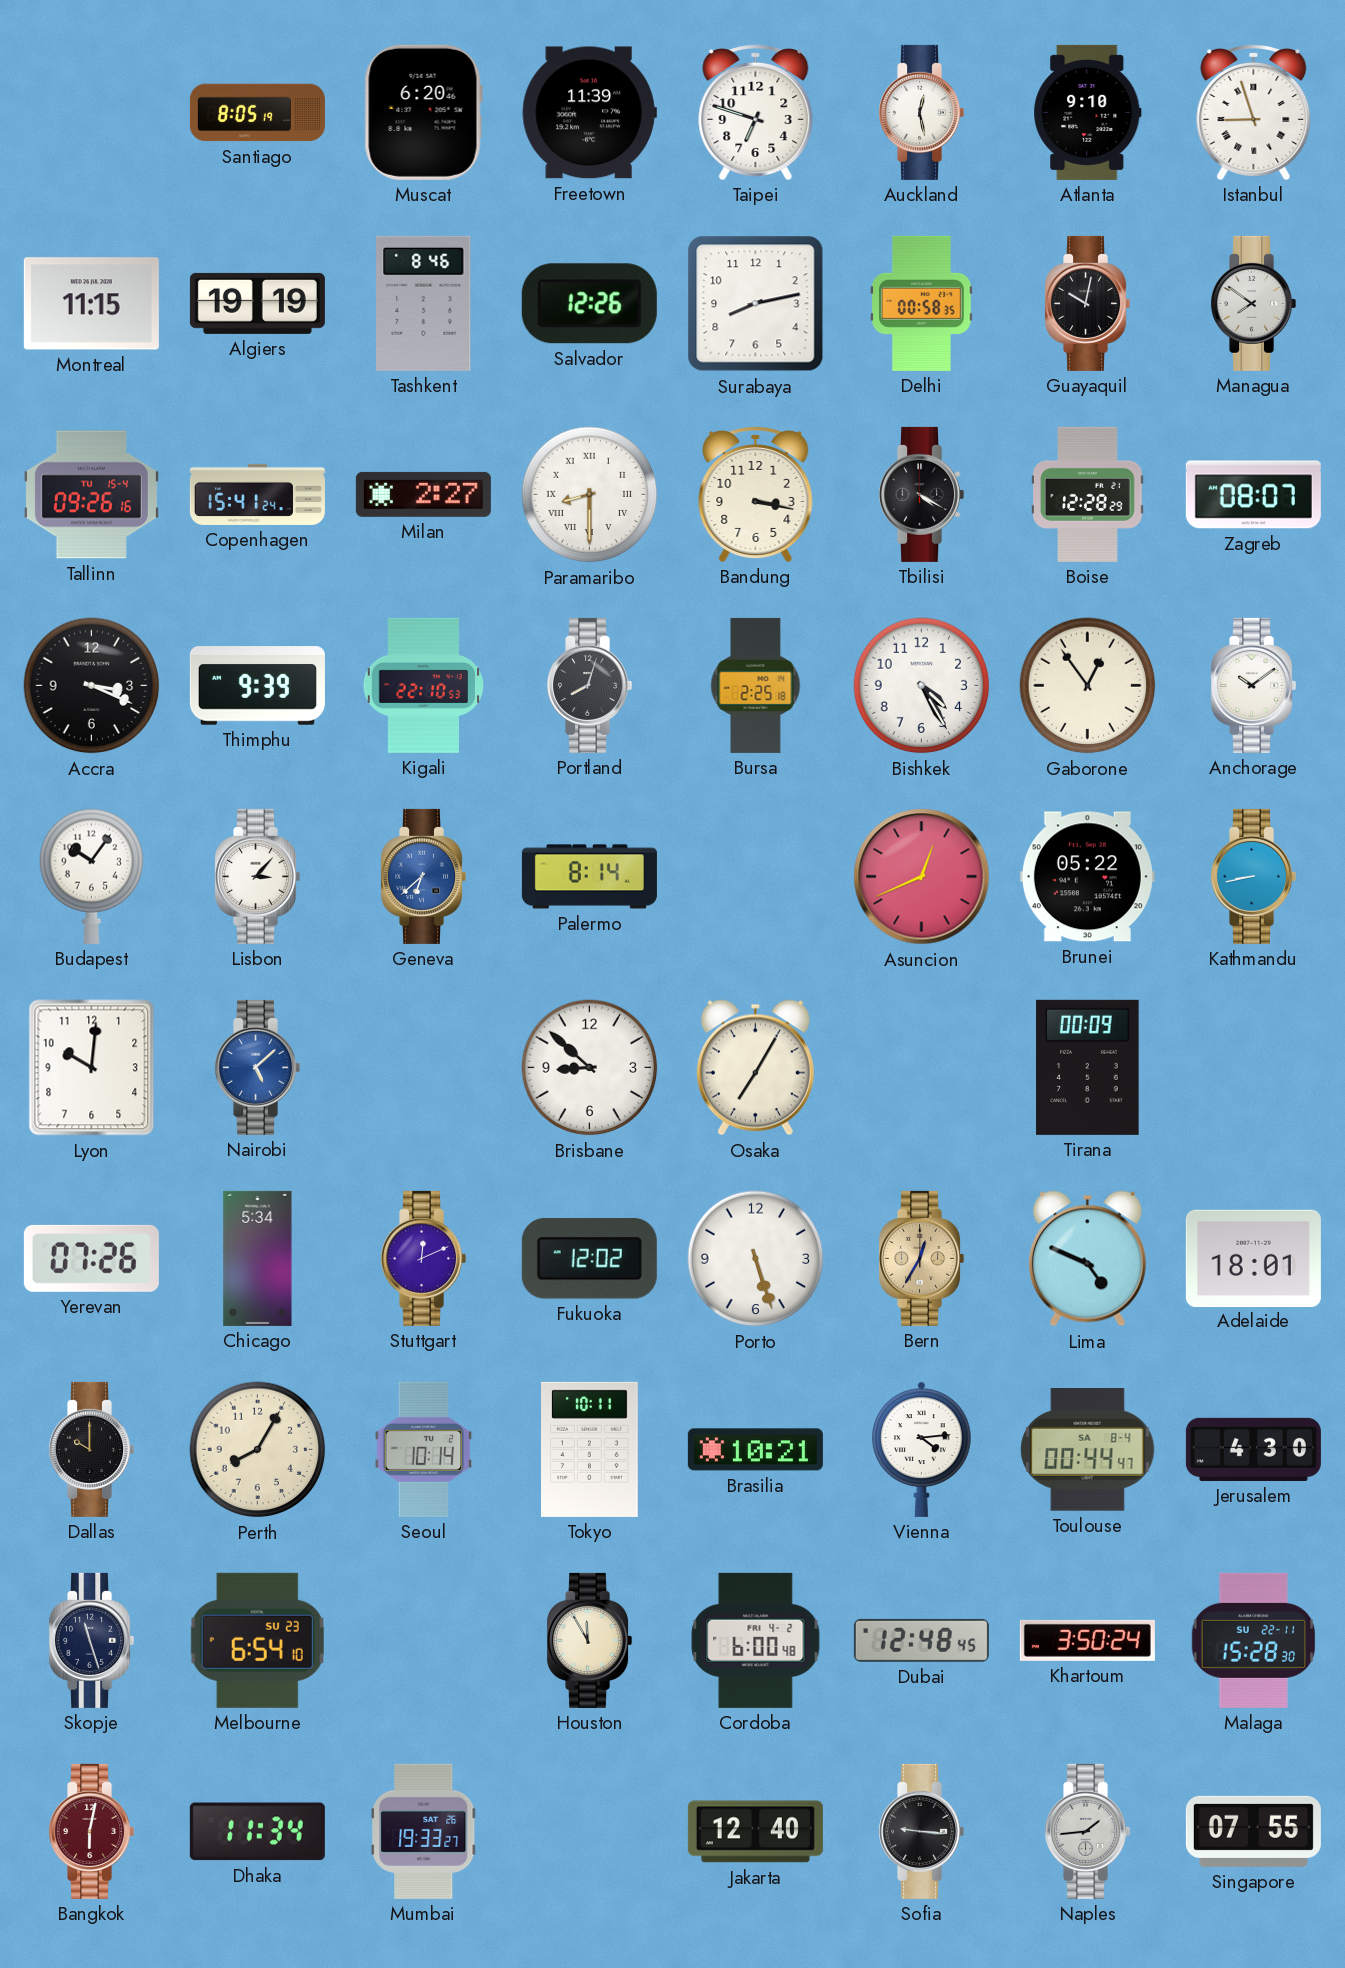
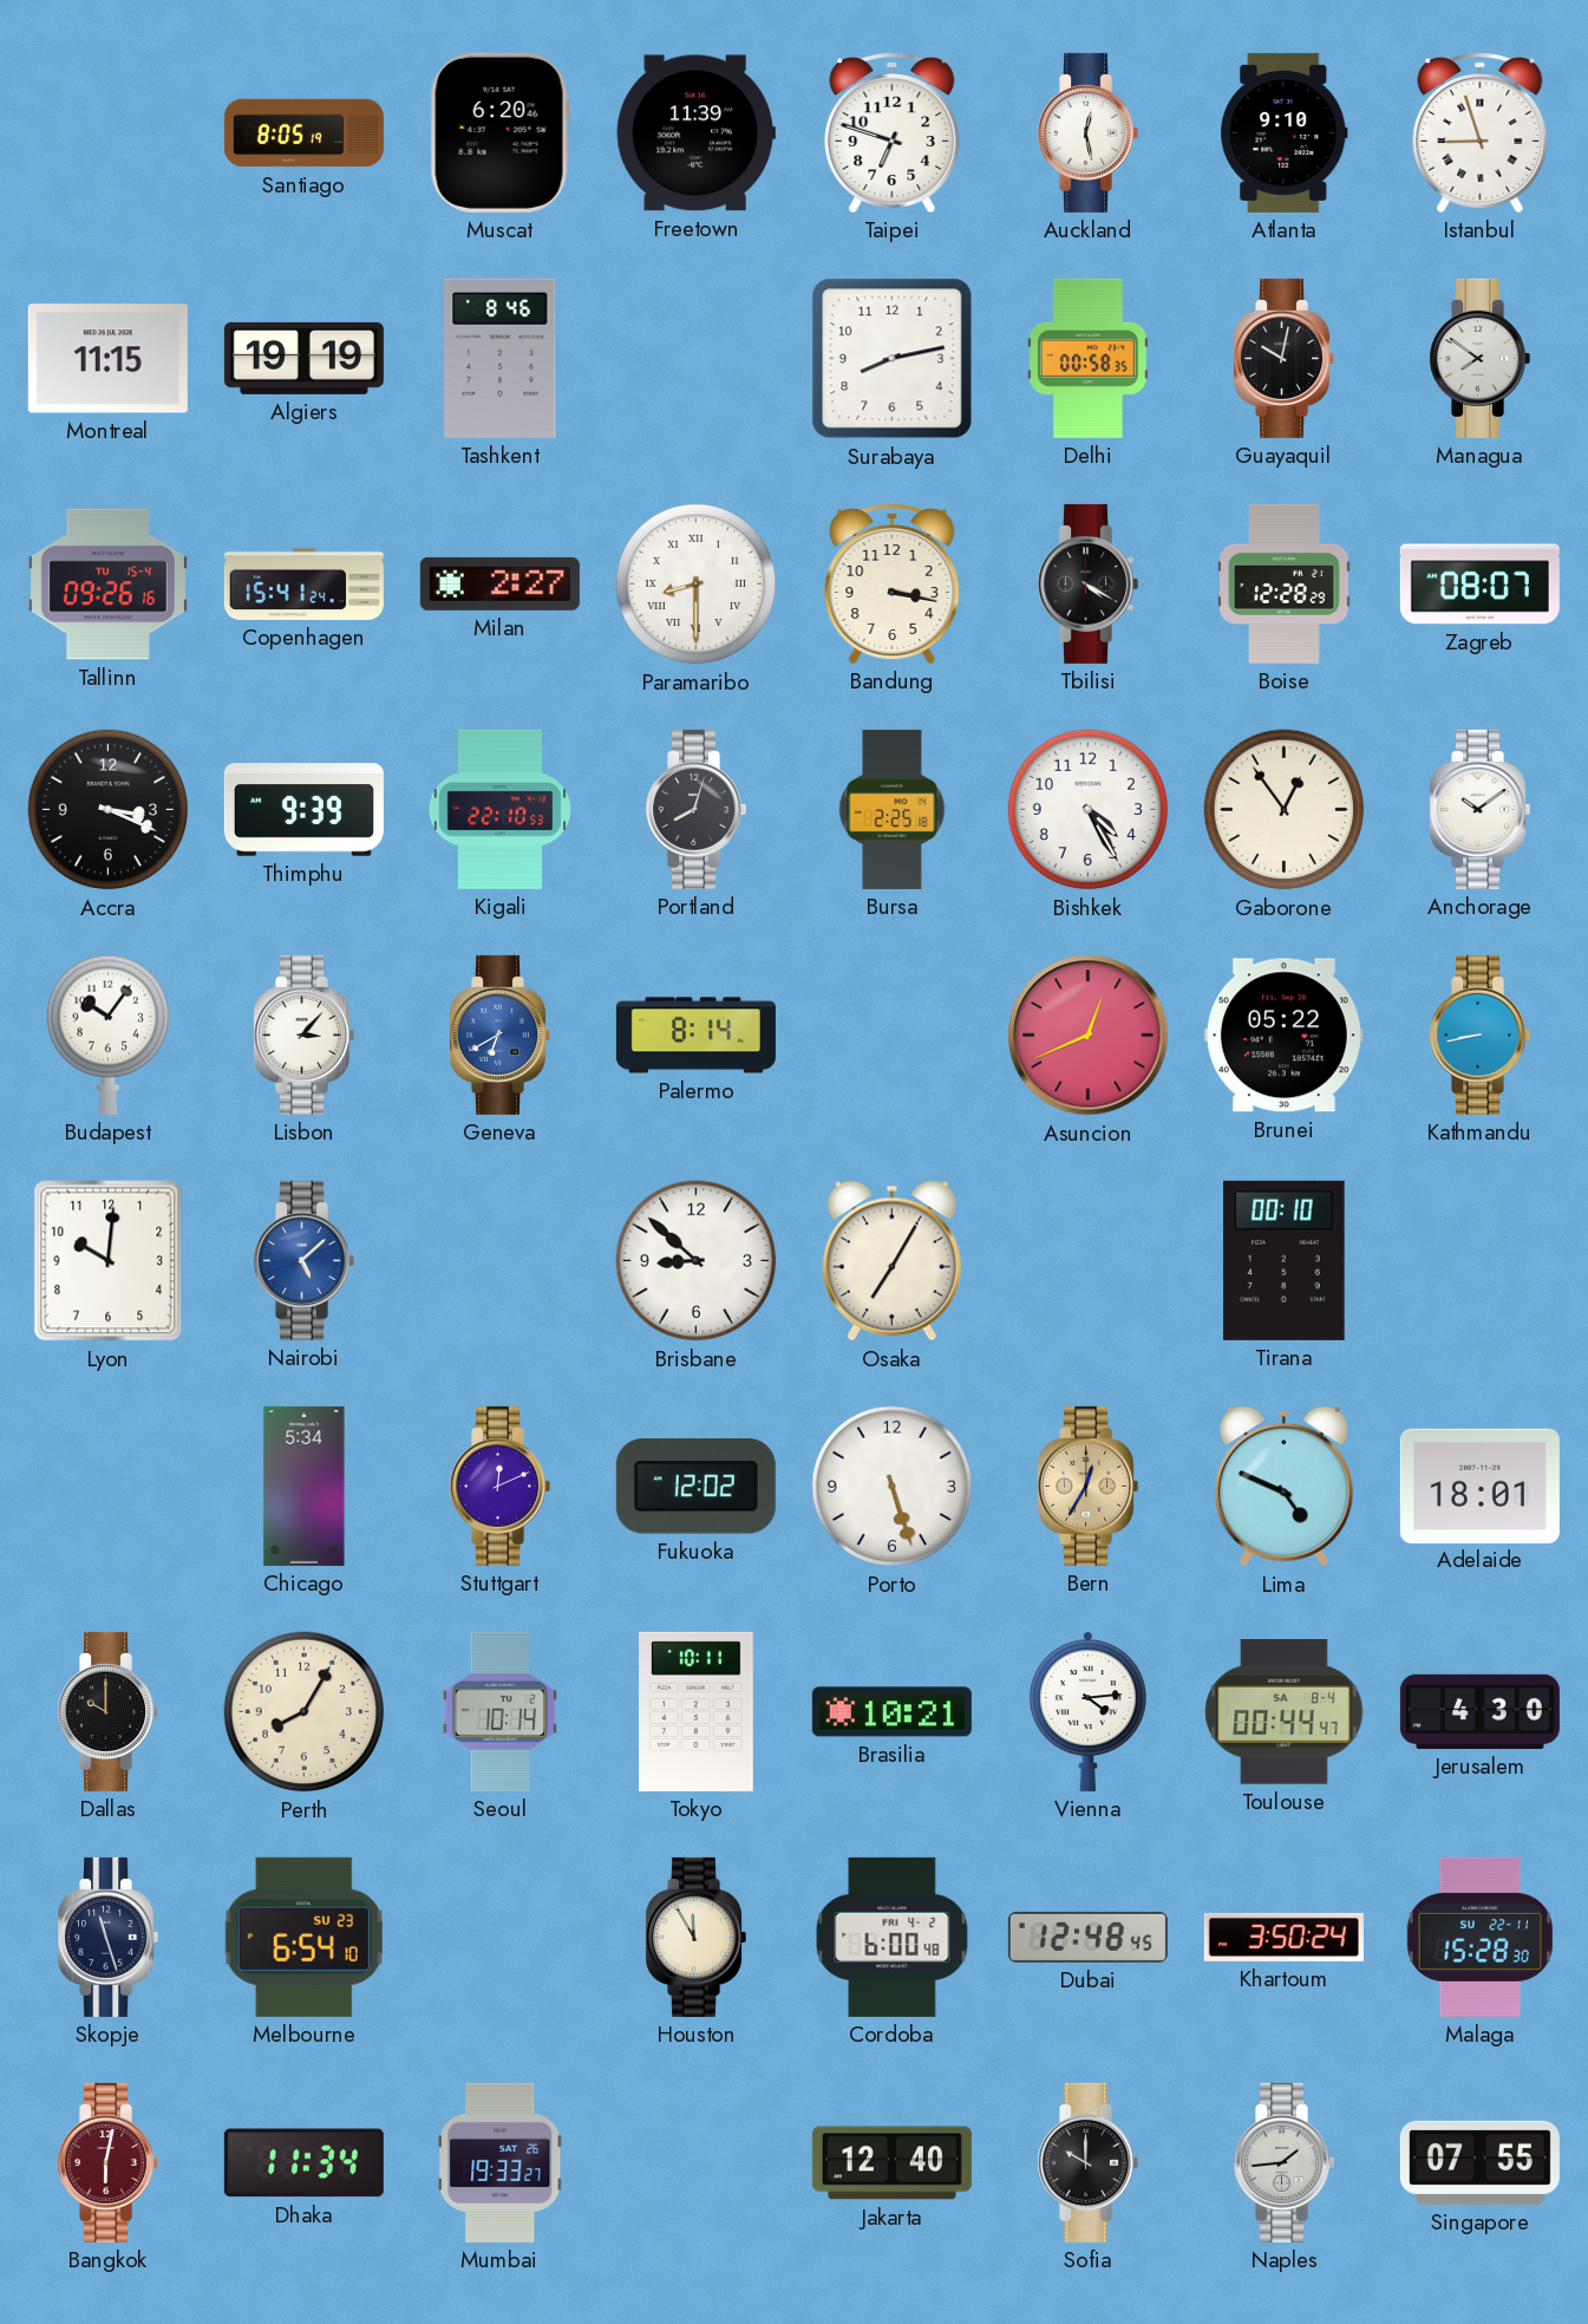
Salvador: 12:26 -> none
Geneva: 6:38 -> 6:40
Tirana: 00:09 -> 00:10
Yerevan: 07:26 -> none
Sofia: 9:16 -> 10:00
